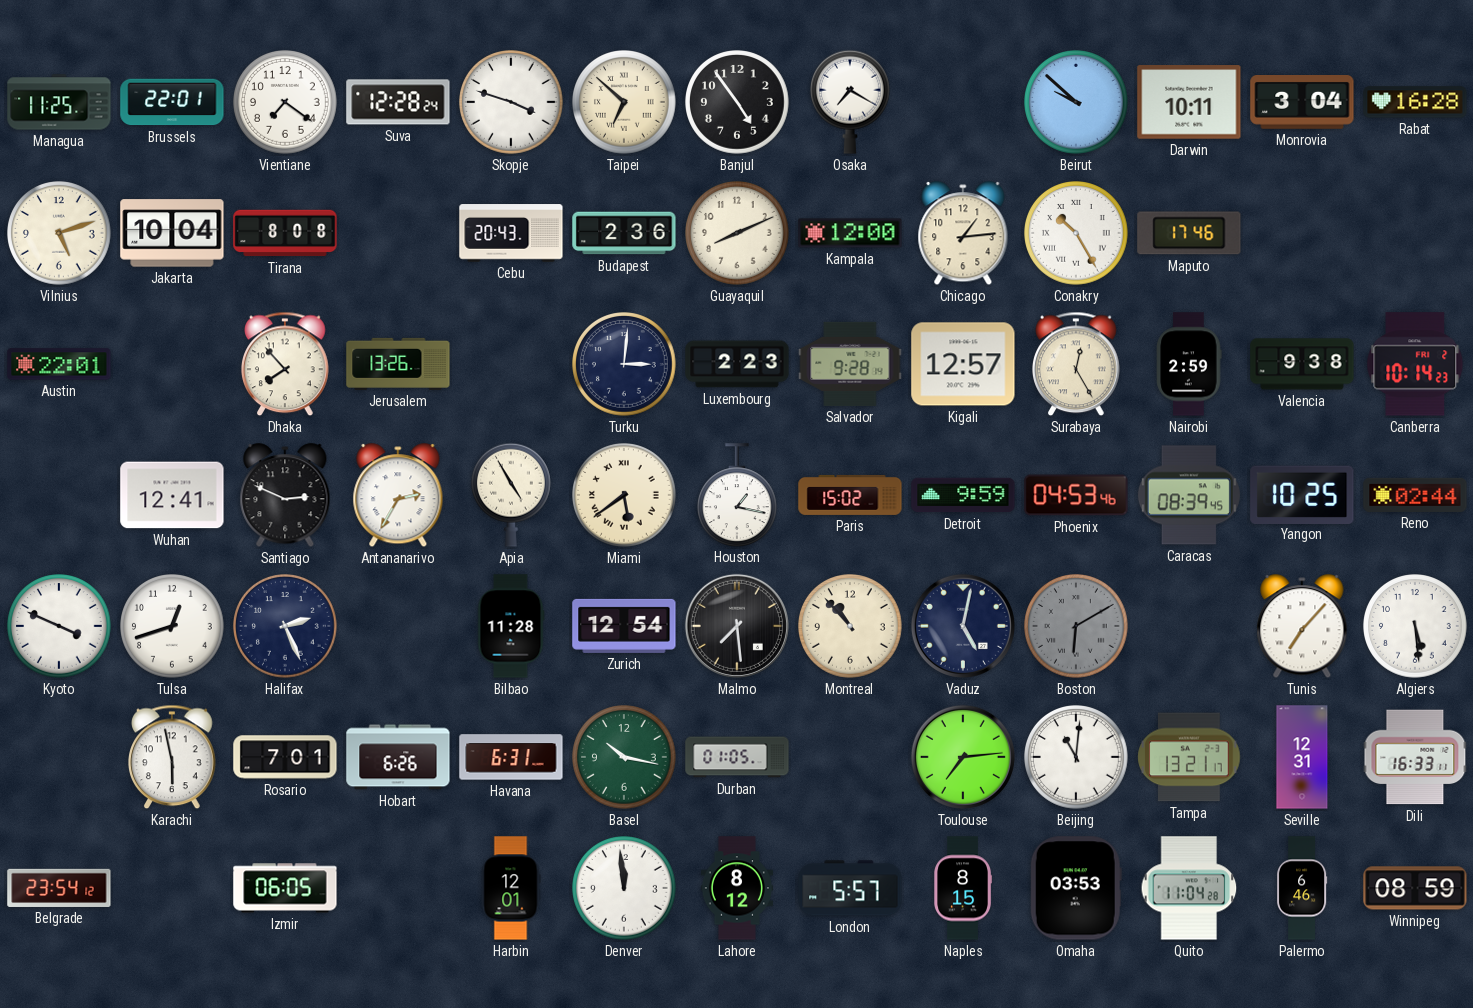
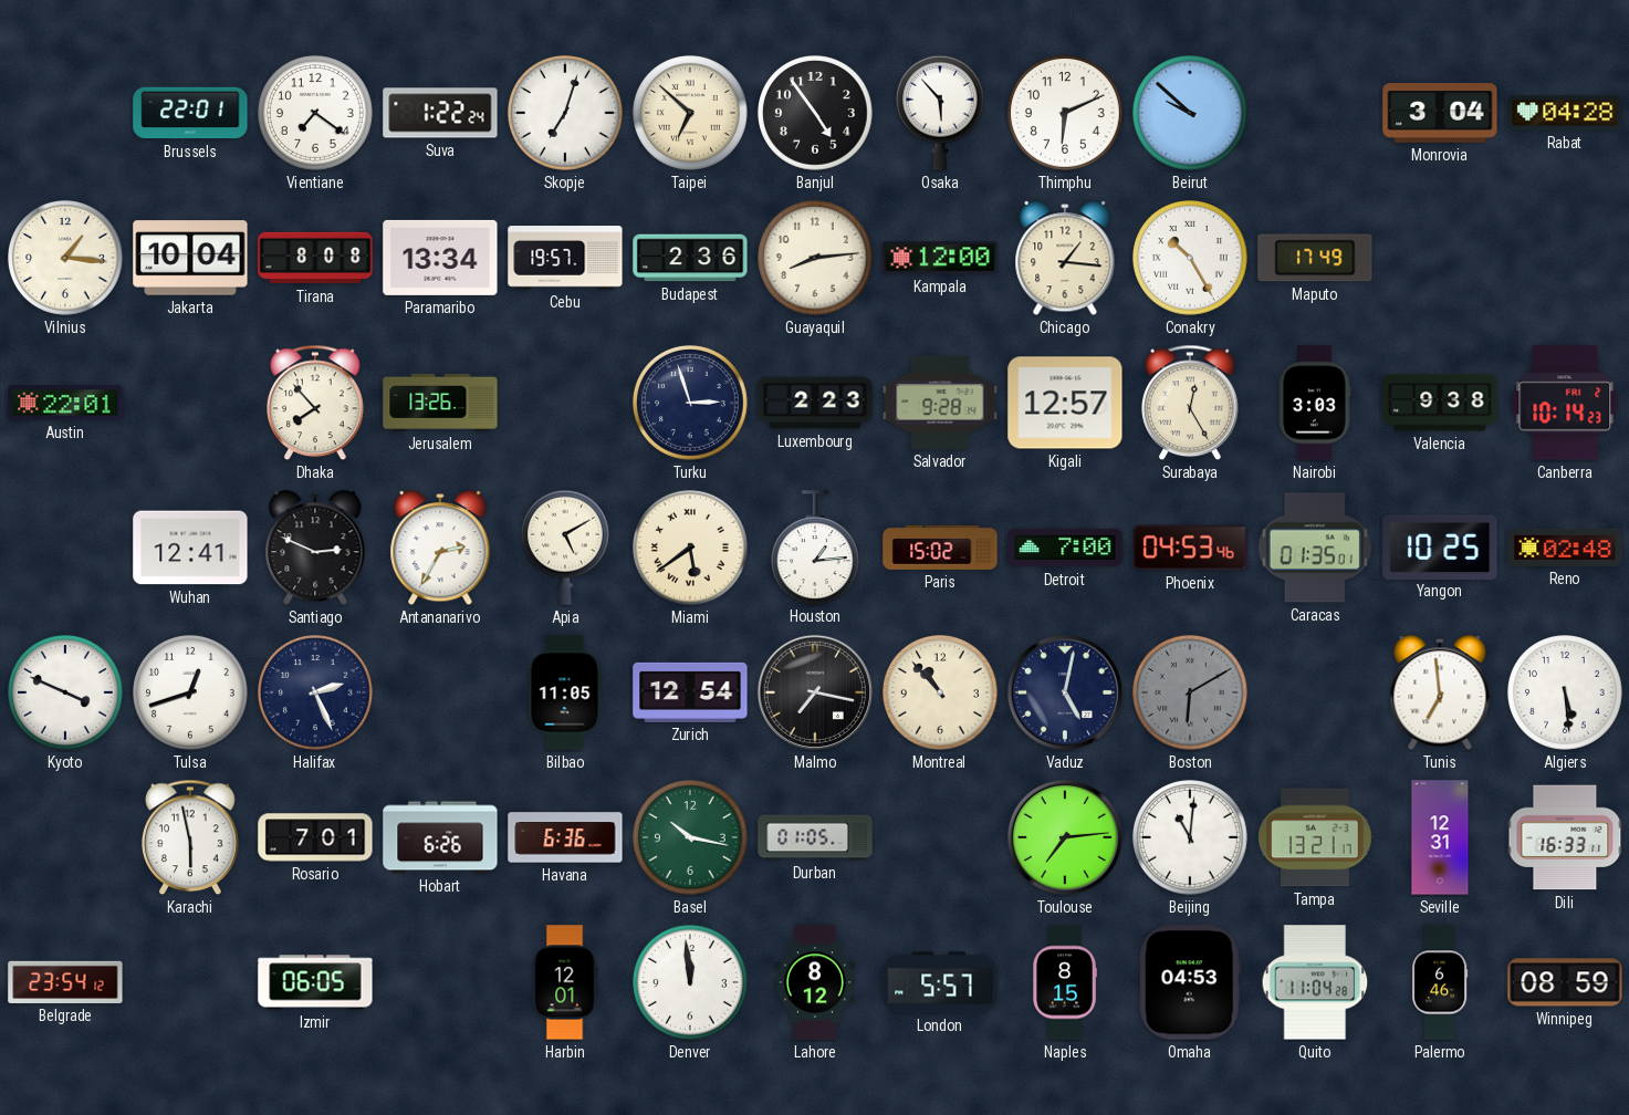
Managua: 11:25 -> none
Suva: 12:28 -> 1:22
Skopje: 3:48 -> 7:03
Osaka: 7:20 -> 5:53
Thimphu: none -> 6:11
Darwin: 10:11 -> none
Rabat: 16:28 -> 04:28
Vilnius: 5:12 -> 1:16
Paramaribo: none -> 13:34
Cebu: 20:43 -> 19:57
Guayaquil: 8:11 -> 8:14
Chicago: 1:14 -> 1:16
Maputo: 17:46 -> 17:49
Turku: 3:01 -> 2:57
Nairobi: 2:59 -> 3:03
Apia: 4:55 -> 5:10
Houston: 1:17 -> 1:14
Detroit: 9:59 -> 7:00
Caracas: 08:39 -> 01:35
Reno: 02:44 -> 02:48
Bilbao: 11:28 -> 11:05
Malmo: 7:29 -> 7:17
Tunis: 7:07 -> 6:59
Havana: 6:31 -> 6:36
Omaha: 03:53 -> 04:53
